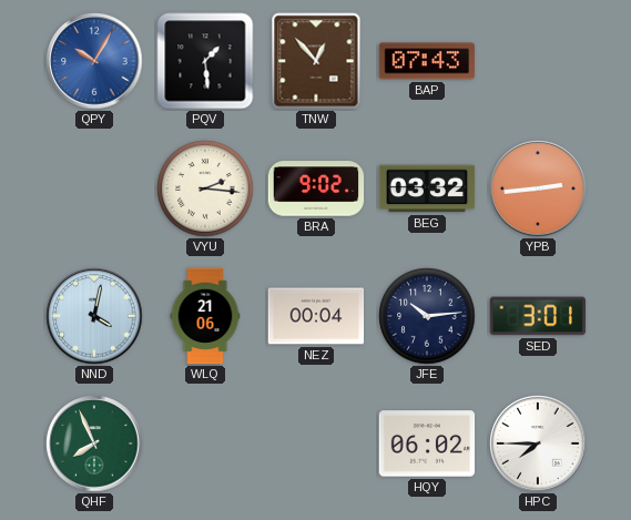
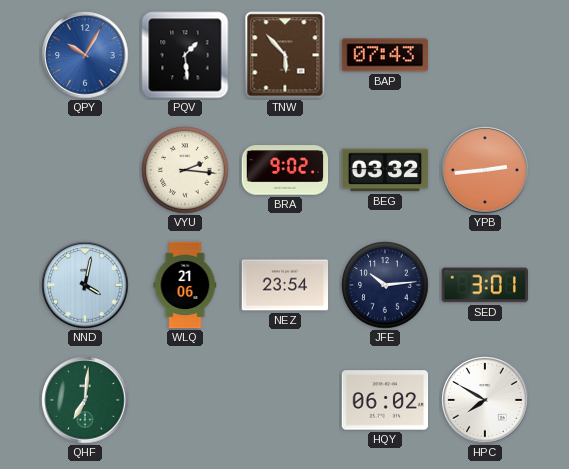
TNW: 12:53 -> 5:53
NEZ: 00:04 -> 23:54
QHF: 7:56 -> 7:01
HPC: 7:45 -> 7:50
